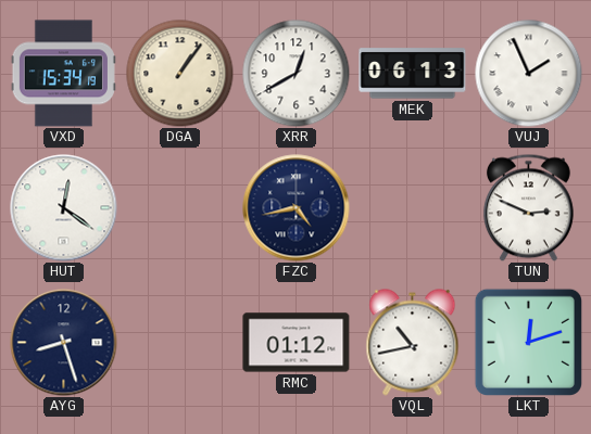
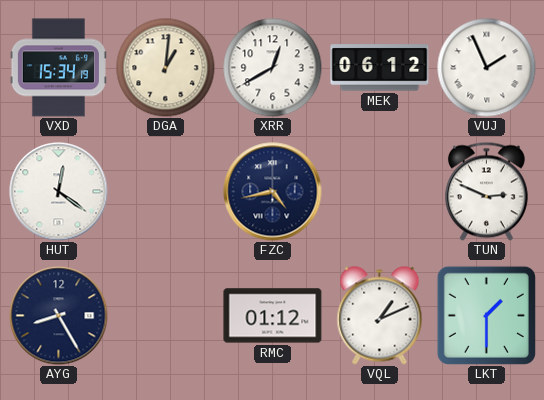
DGA: 1:06 -> 1:01
MEK: 06:13 -> 06:12
AYG: 8:27 -> 8:25
VQL: 10:43 -> 1:11
LKT: 12:12 -> 1:30
